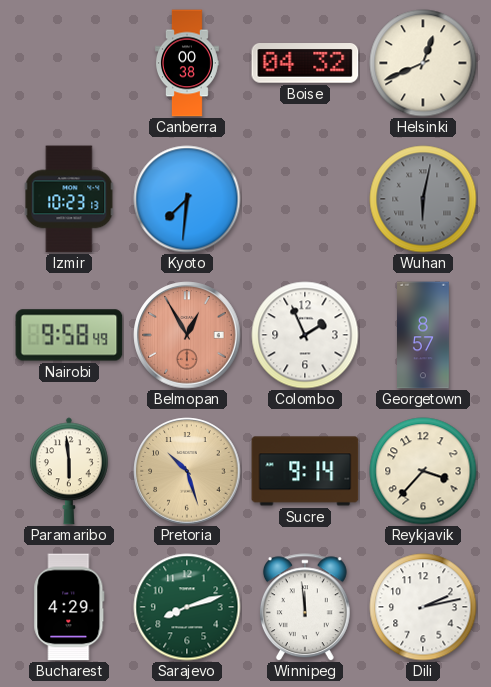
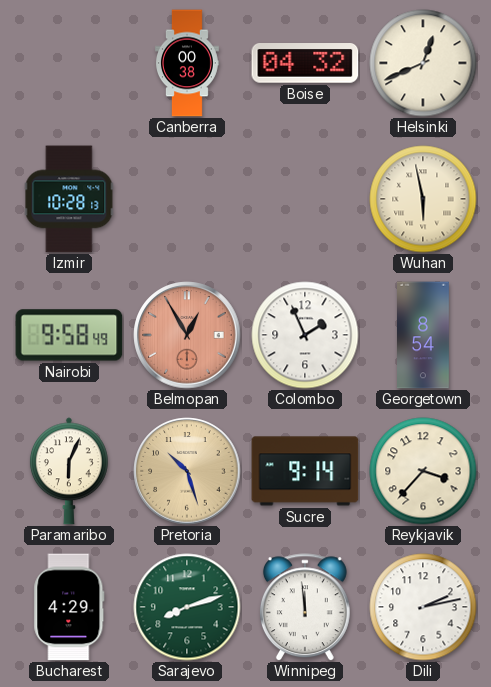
Izmir: 10:23 -> 10:28
Kyoto: 7:31 -> none
Wuhan: 6:02 -> 5:58
Wuhan dial: grey -> cream
Georgetown: 8:57 -> 8:54
Paramaribo: 5:59 -> 6:04
